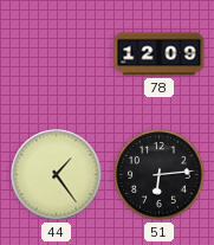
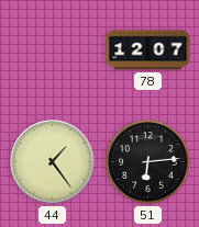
78: 12:09 -> 12:07
